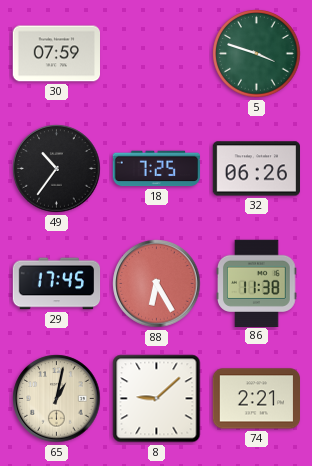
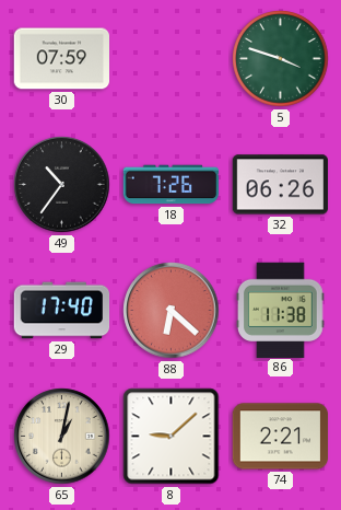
18: 7:25 -> 7:26
29: 17:45 -> 17:40
88: 6:25 -> 6:22
